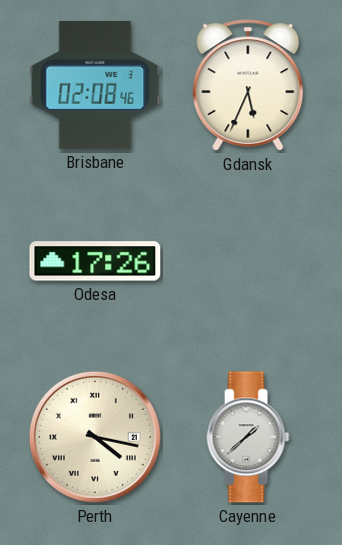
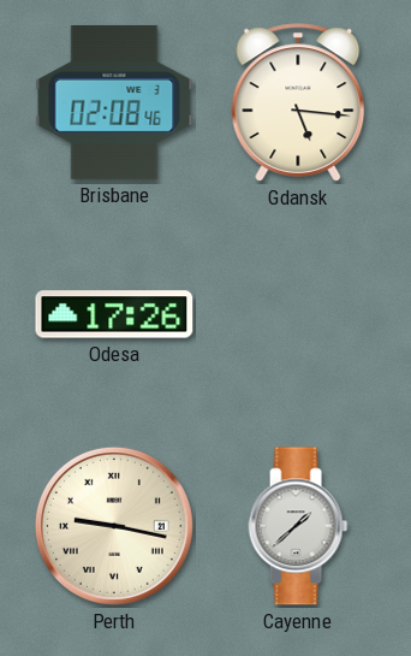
Gdansk: 5:34 -> 5:16
Perth: 4:17 -> 9:17
